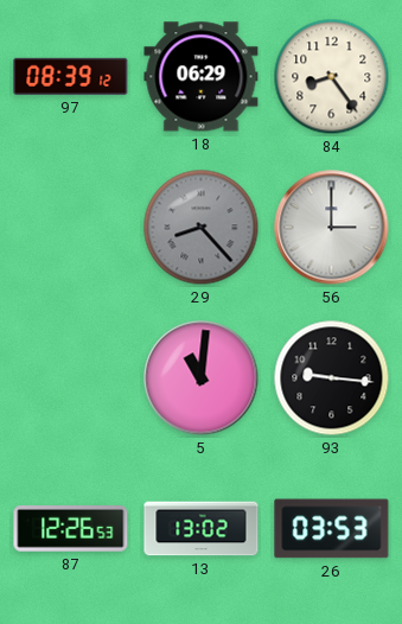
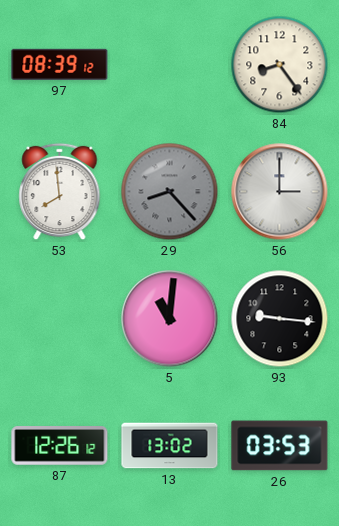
18: 06:29 -> none
53: none -> 7:59
87: 12:26:53 -> 12:26:12
